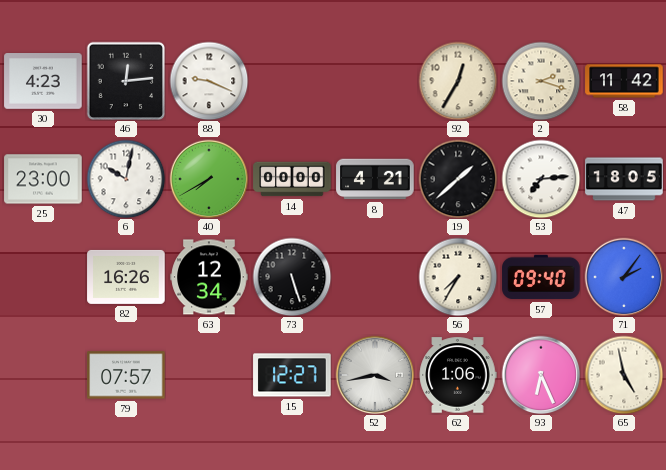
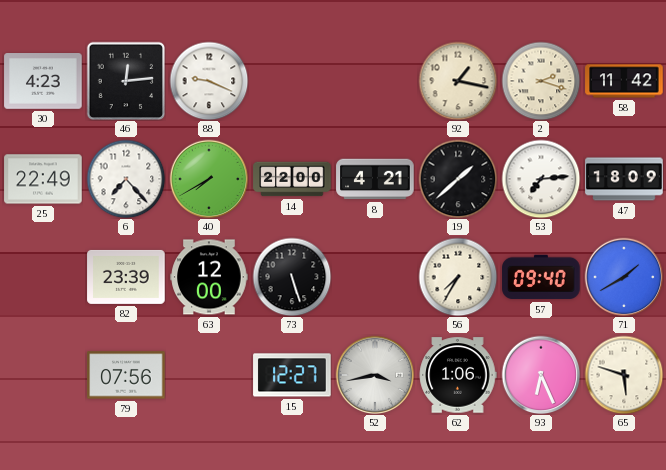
92: 12:35 -> 1:17
25: 23:00 -> 22:49
6: 10:02 -> 7:23
14: 00:00 -> 22:00
47: 18:05 -> 18:09
82: 16:26 -> 23:39
63: 12:34 -> 12:00
71: 2:06 -> 1:40
79: 07:57 -> 07:56
65: 4:58 -> 5:48
